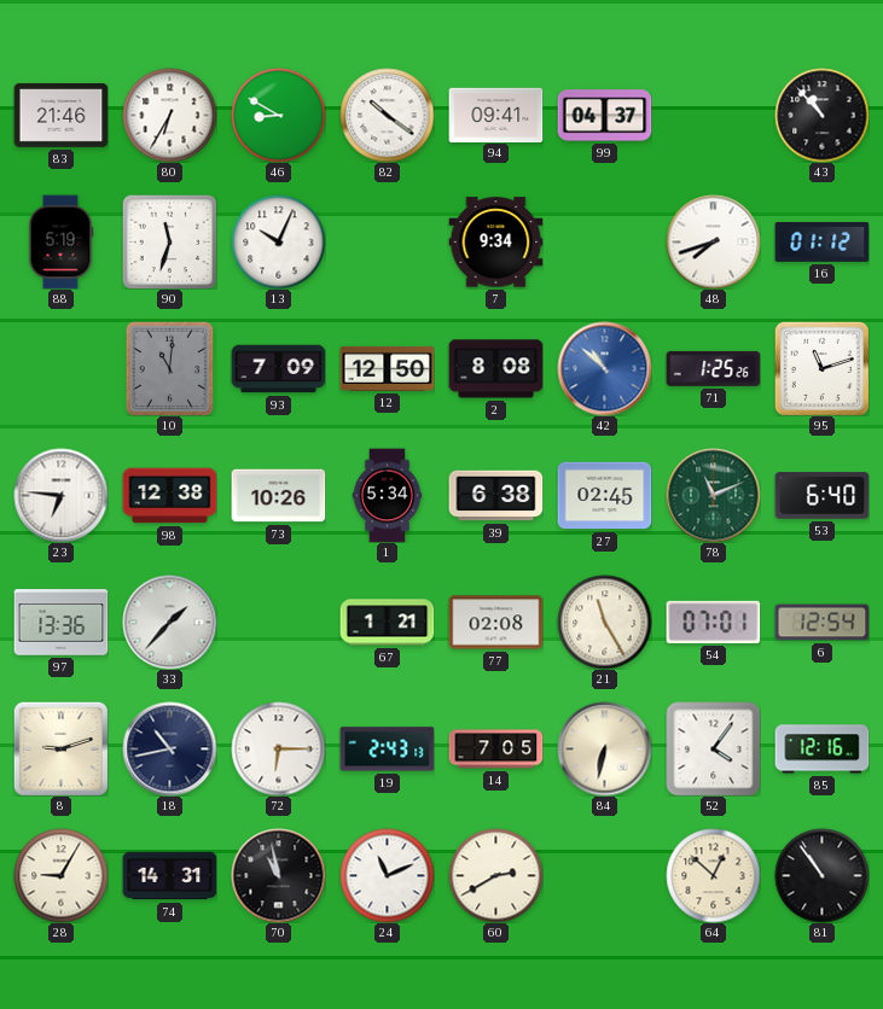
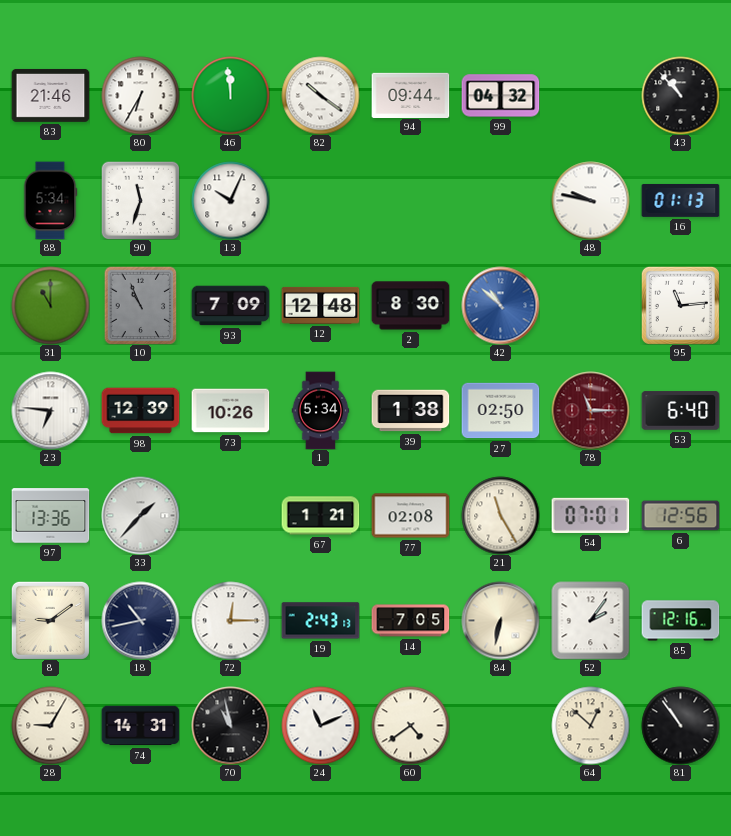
46: 8:50 -> 11:59
94: 09:41 -> 09:44
99: 04:37 -> 04:32
88: 5:19 -> 5:34
7: 9:34 -> none
48: 7:42 -> 9:47
16: 01:12 -> 01:13
31: none -> 11:00
10: 11:01 -> 10:56
12: 12:50 -> 12:48
2: 8:08 -> 8:30
71: 1:25 -> none
95: 11:12 -> 11:14
98: 12:38 -> 12:39
39: 6:38 -> 1:38
27: 02:45 -> 02:50
78: 11:11 -> 11:15
78 dial: green -> burgundy
6: 12:54 -> 12:56
8: 9:12 -> 9:09
72: 6:15 -> 12:15
52: 4:06 -> 2:06
60: 2:40 -> 4:39
